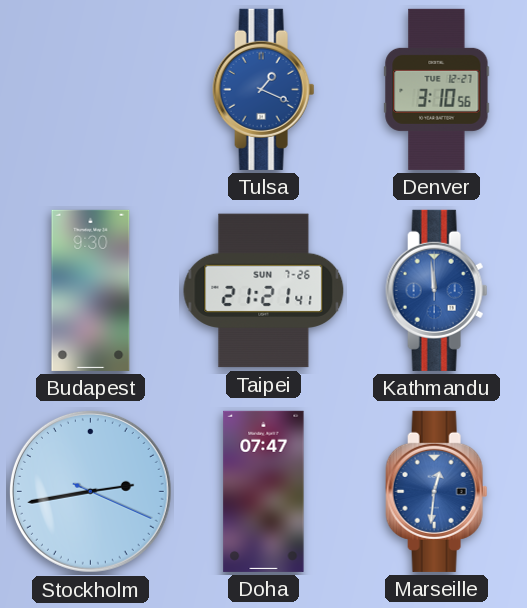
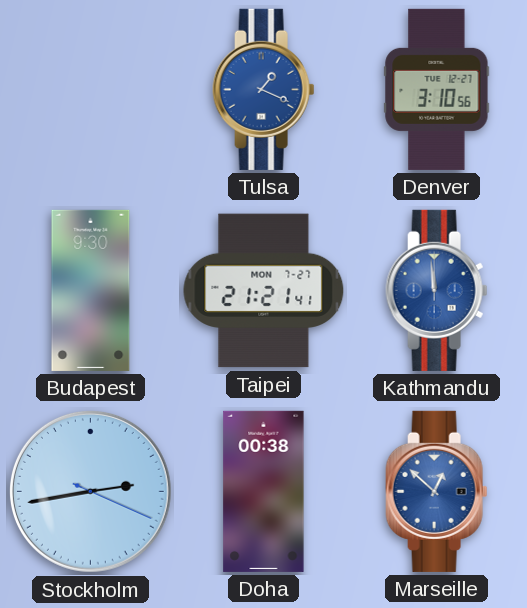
Taipei date: SUN 7-26 -> MON 7-27
Doha: 07:47 -> 00:38
Marseille: 12:31 -> 12:52
